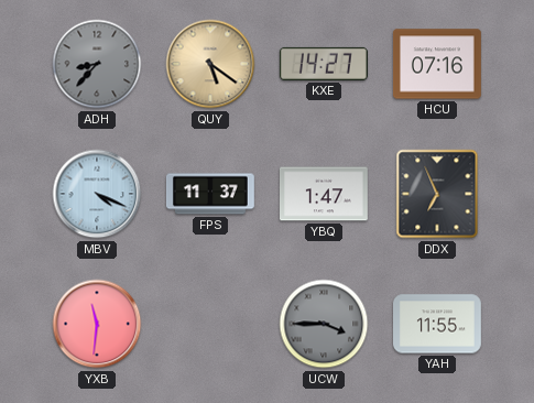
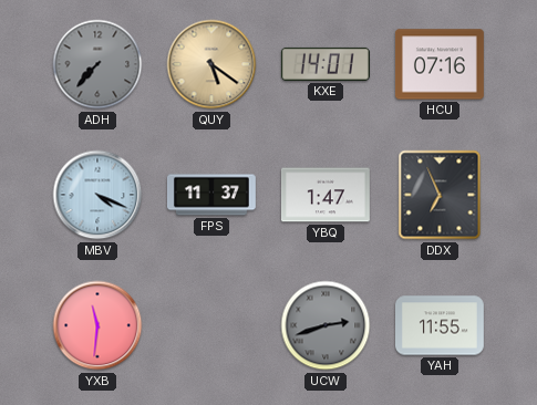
ADH: 8:37 -> 7:37
KXE: 14:27 -> 14:01
UCW: 3:45 -> 2:42
